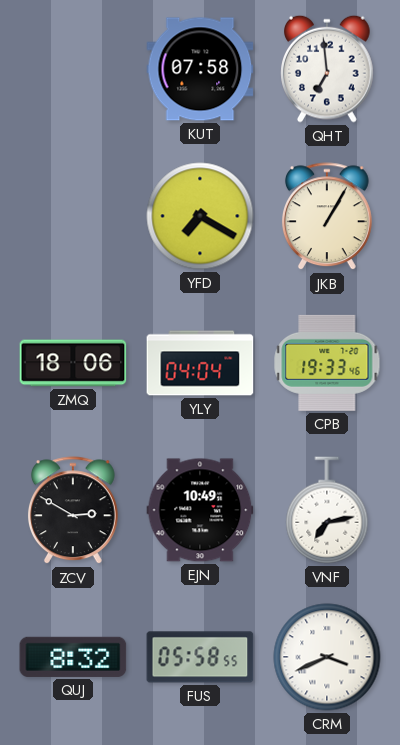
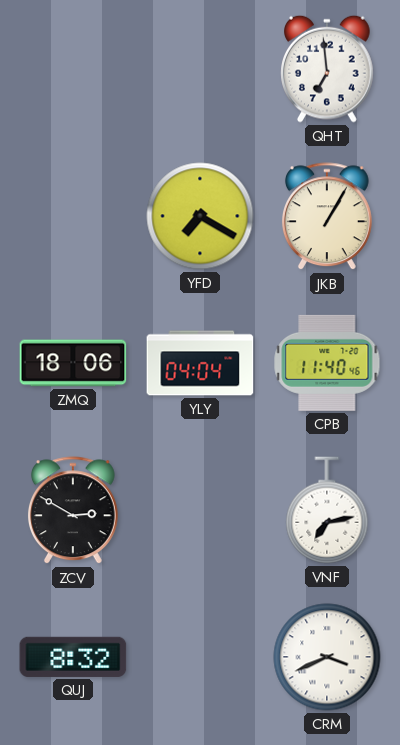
KUT: 07:58 -> none
CPB: 19:33 -> 11:40
EJN: 10:49 -> none
FUS: 05:58 -> none
